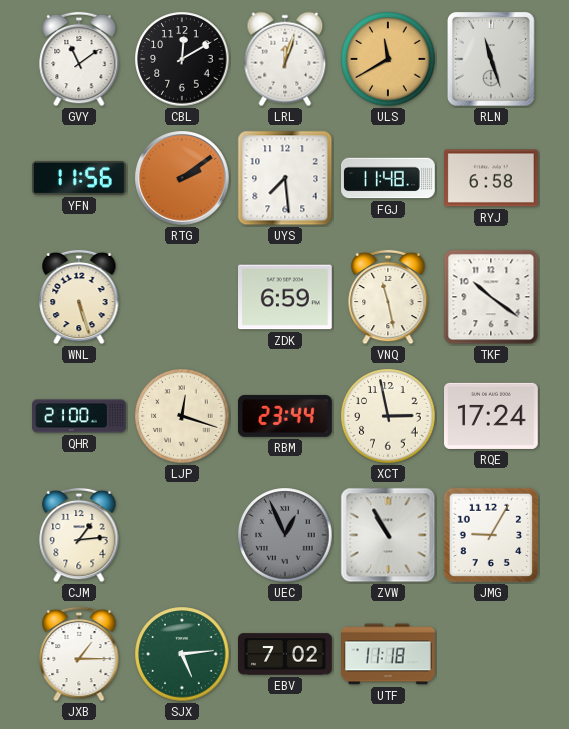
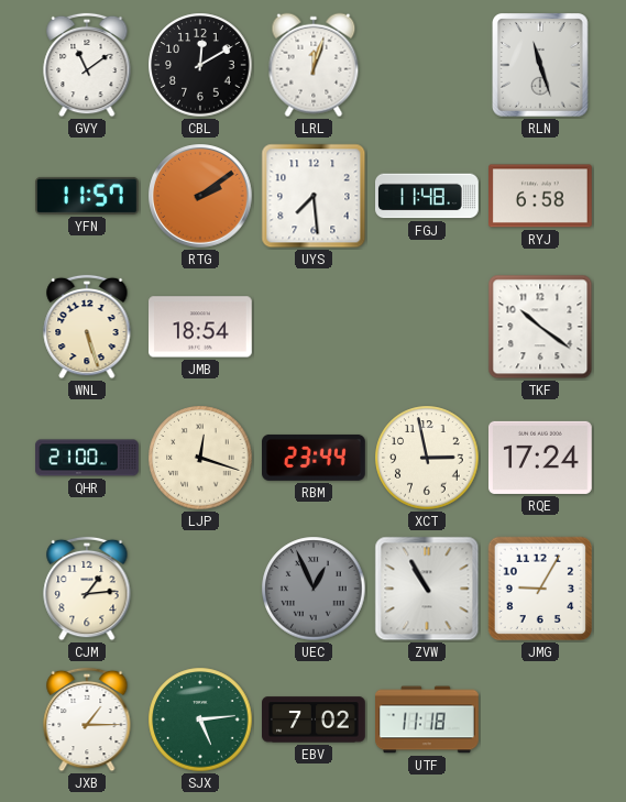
ULS: 11:40 -> none
YFN: 11:56 -> 11:57
JMB: none -> 18:54
ZDK: 6:59 -> none
VNQ: 11:28 -> none
